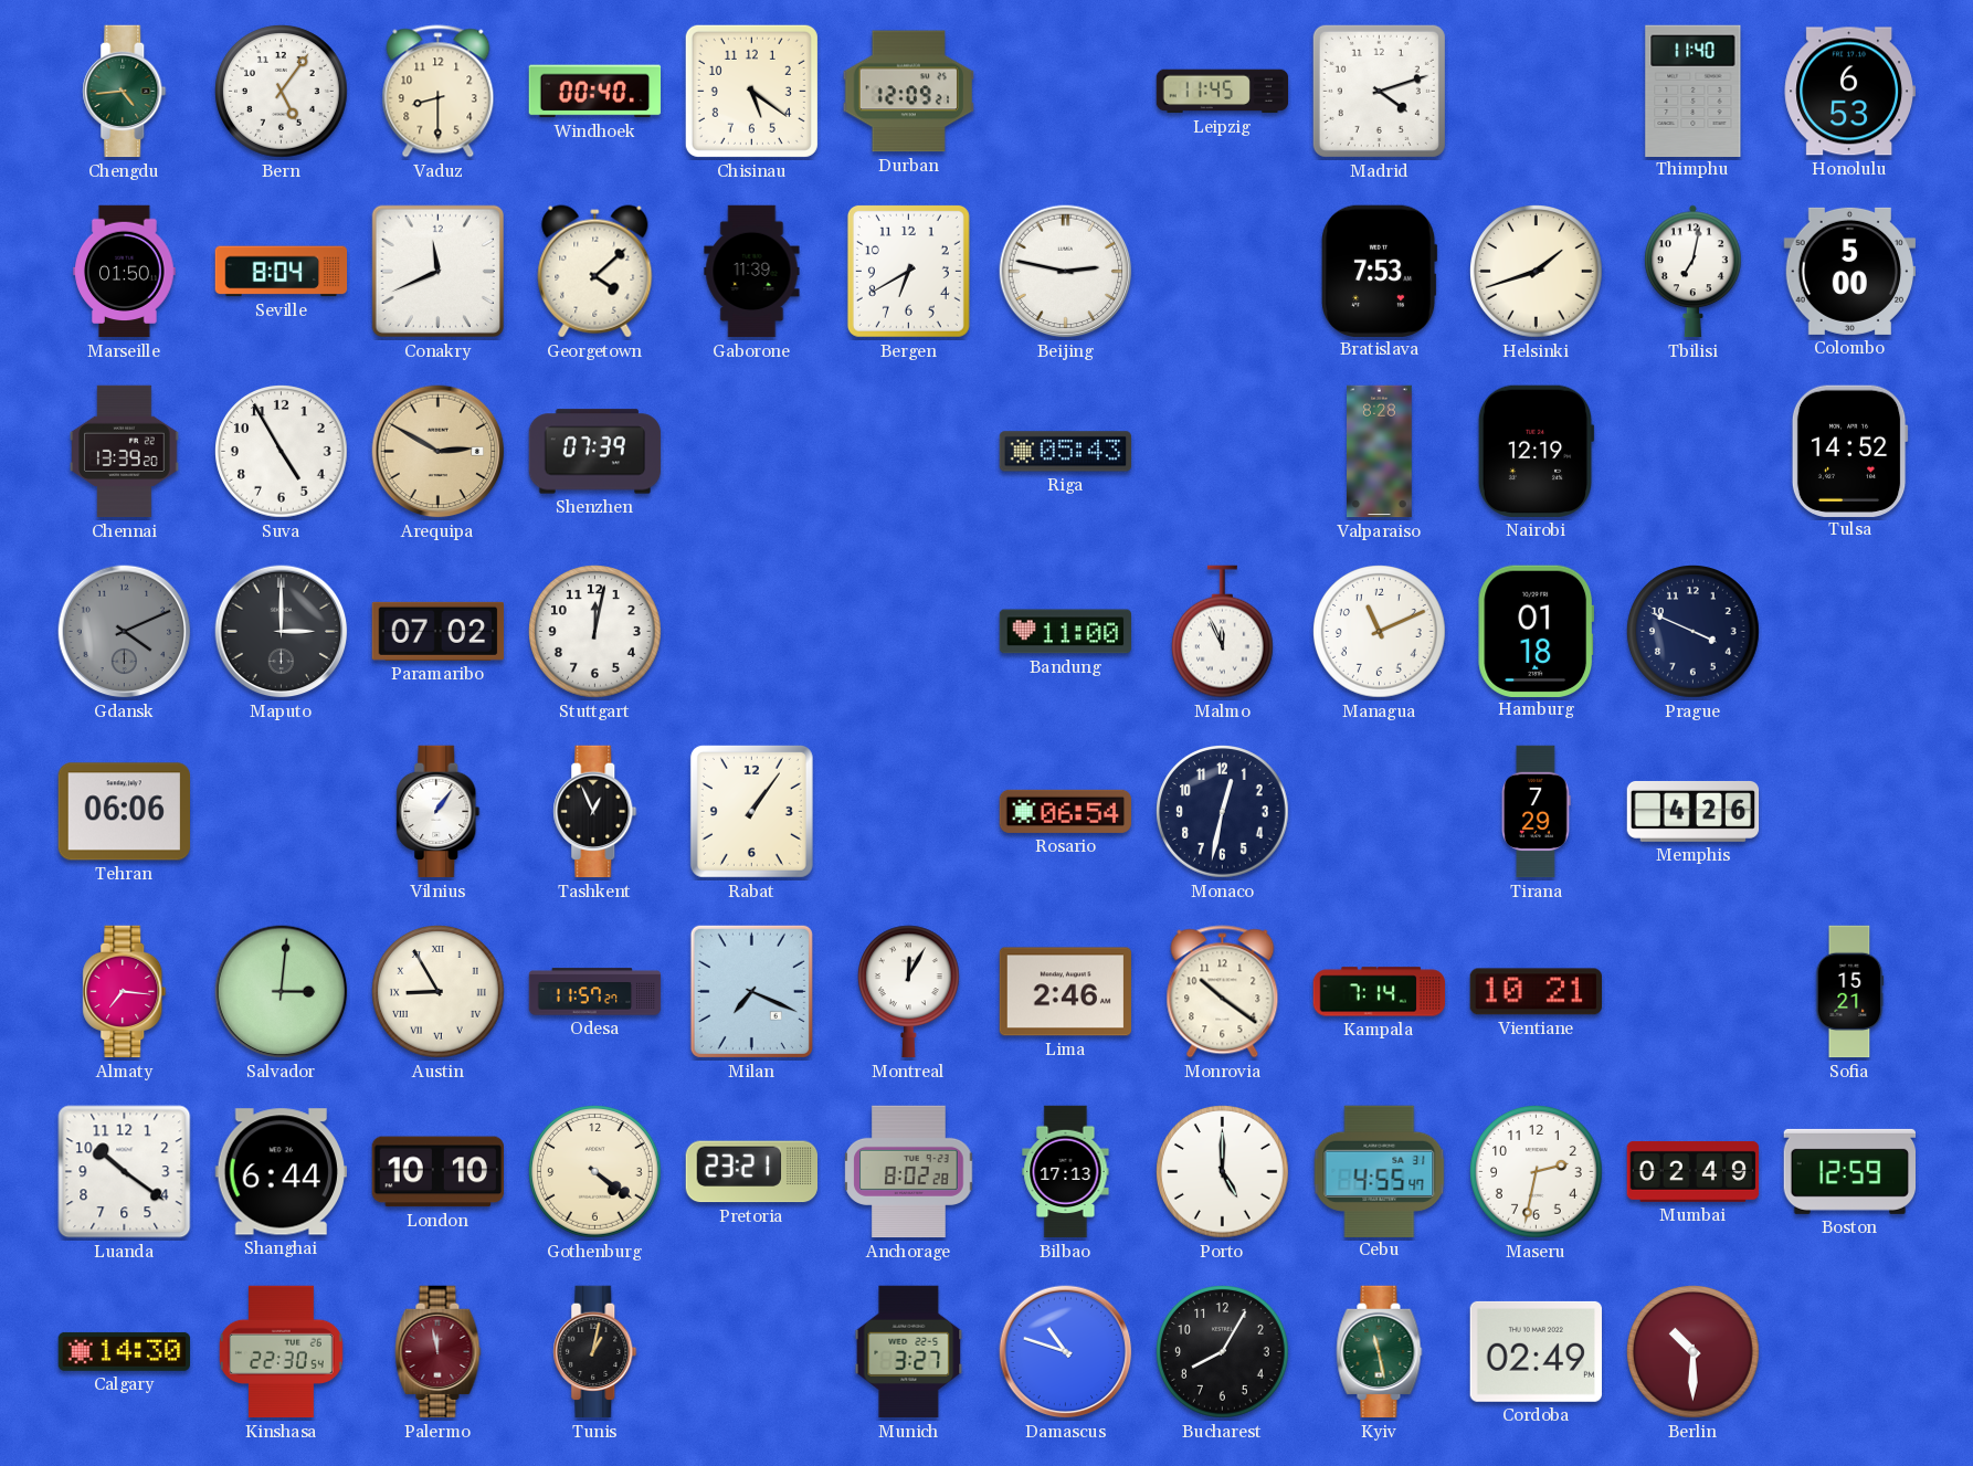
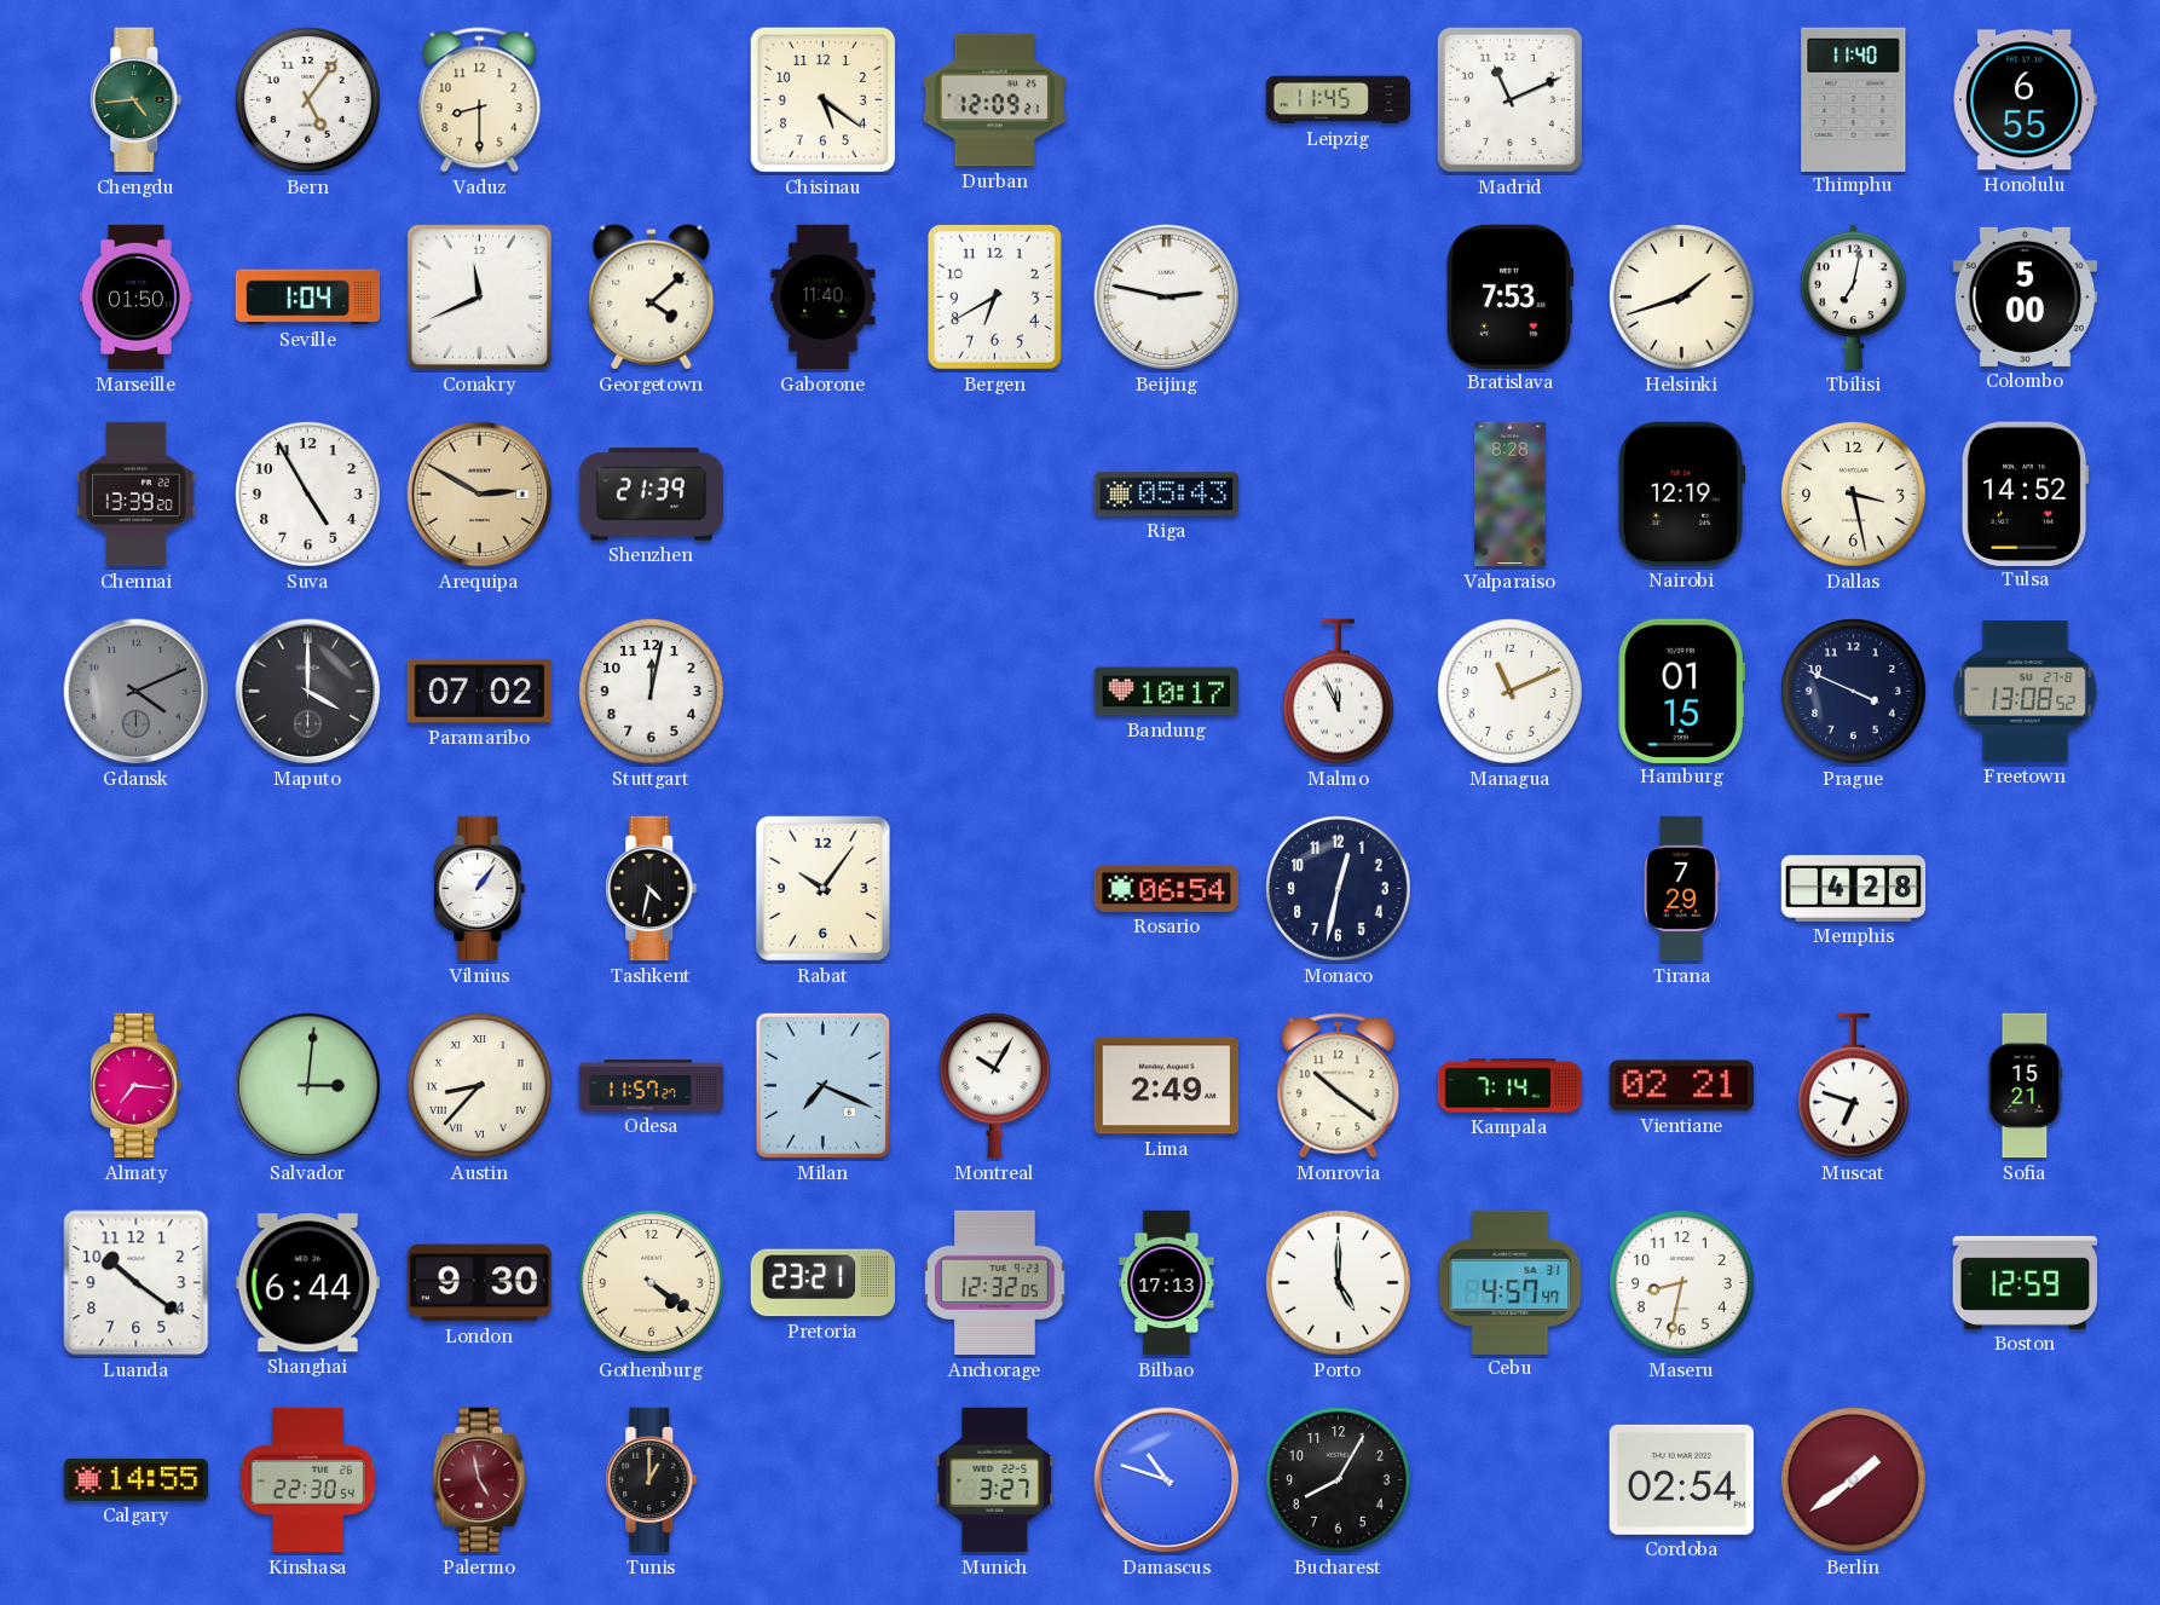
Windhoek: 00:40 -> none
Madrid: 4:12 -> 11:11
Honolulu: 6:53 -> 6:55
Seville: 8:04 -> 1:04
Gaborone: 11:39 -> 11:40
Shenzhen: 07:39 -> 21:39
Dallas: none -> 3:28
Maputo: 3:00 -> 4:00
Bandung: 11:00 -> 10:17
Hamburg: 01:18 -> 01:15
Freetown: none -> 13:08
Tehran: 06:06 -> none
Tashkent: 12:56 -> 4:32
Rabat: 1:06 -> 10:06
Memphis: 4:26 -> 4:28
Austin: 8:55 -> 8:37
Montreal: 12:05 -> 10:05
Lima: 2:46 -> 2:49
Vientiane: 10:21 -> 02:21
Muscat: none -> 6:48
London: 10:10 -> 9:30
Anchorage: 8:02 -> 12:32
Cebu: 4:55 -> 4:57
Maseru: 2:32 -> 8:32
Mumbai: 02:49 -> none
Calgary: 14:30 -> 14:55
Palermo: 11:58 -> 4:58
Tunis: 1:02 -> 1:00
Kyiv: 11:28 -> none
Cordoba: 02:49 -> 02:54
Berlin: 10:30 -> 1:39
